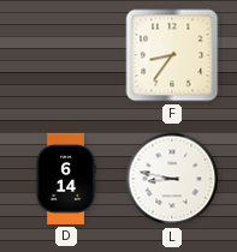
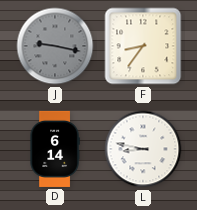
J: none -> 9:17
